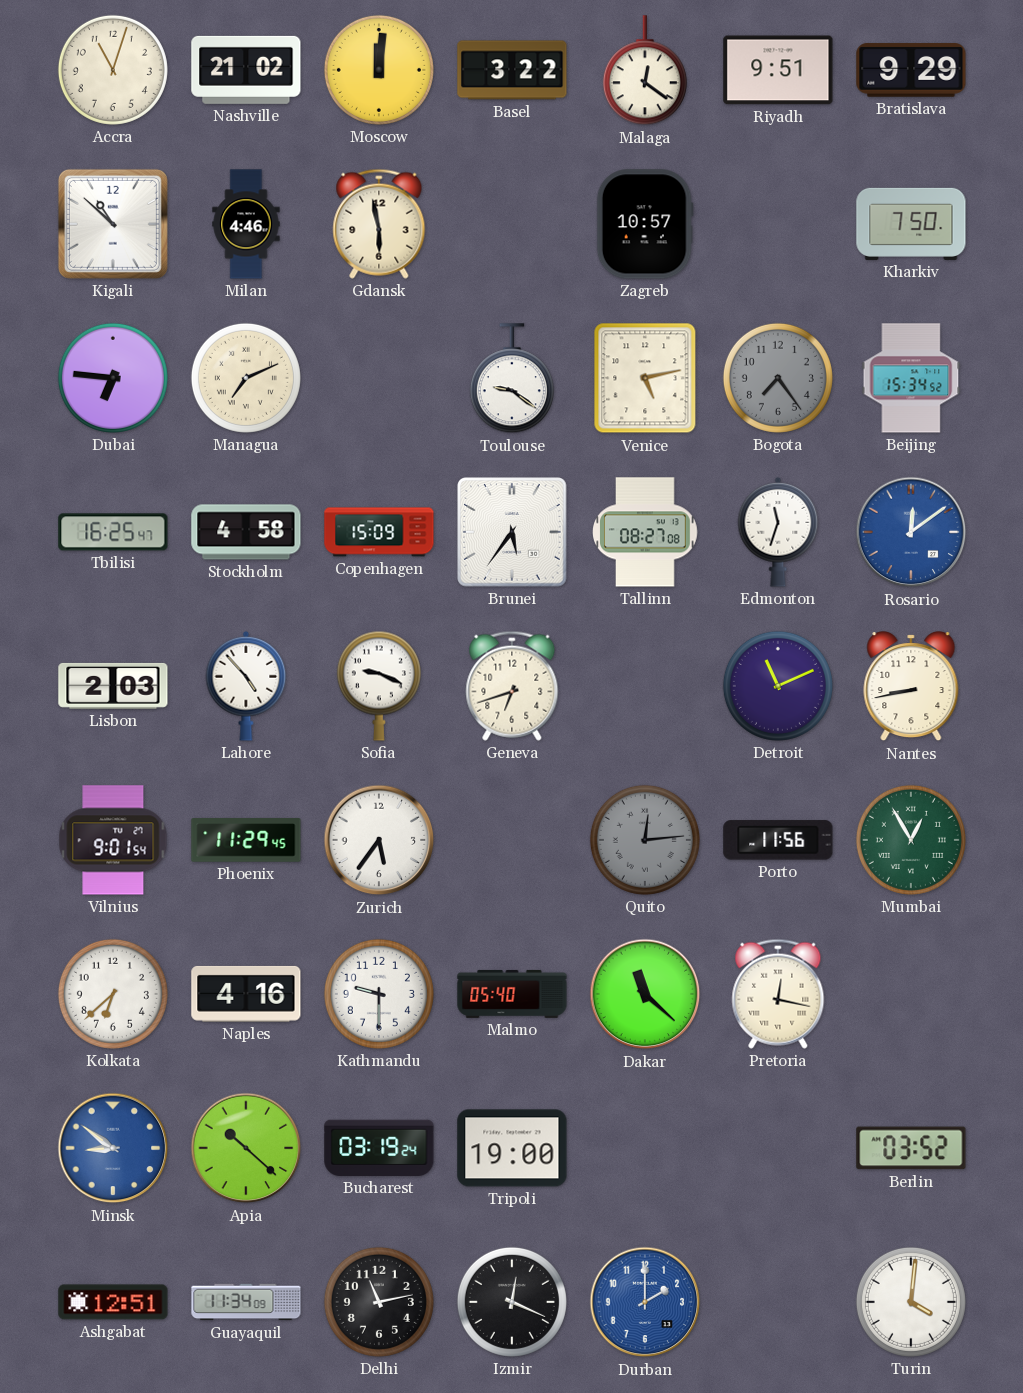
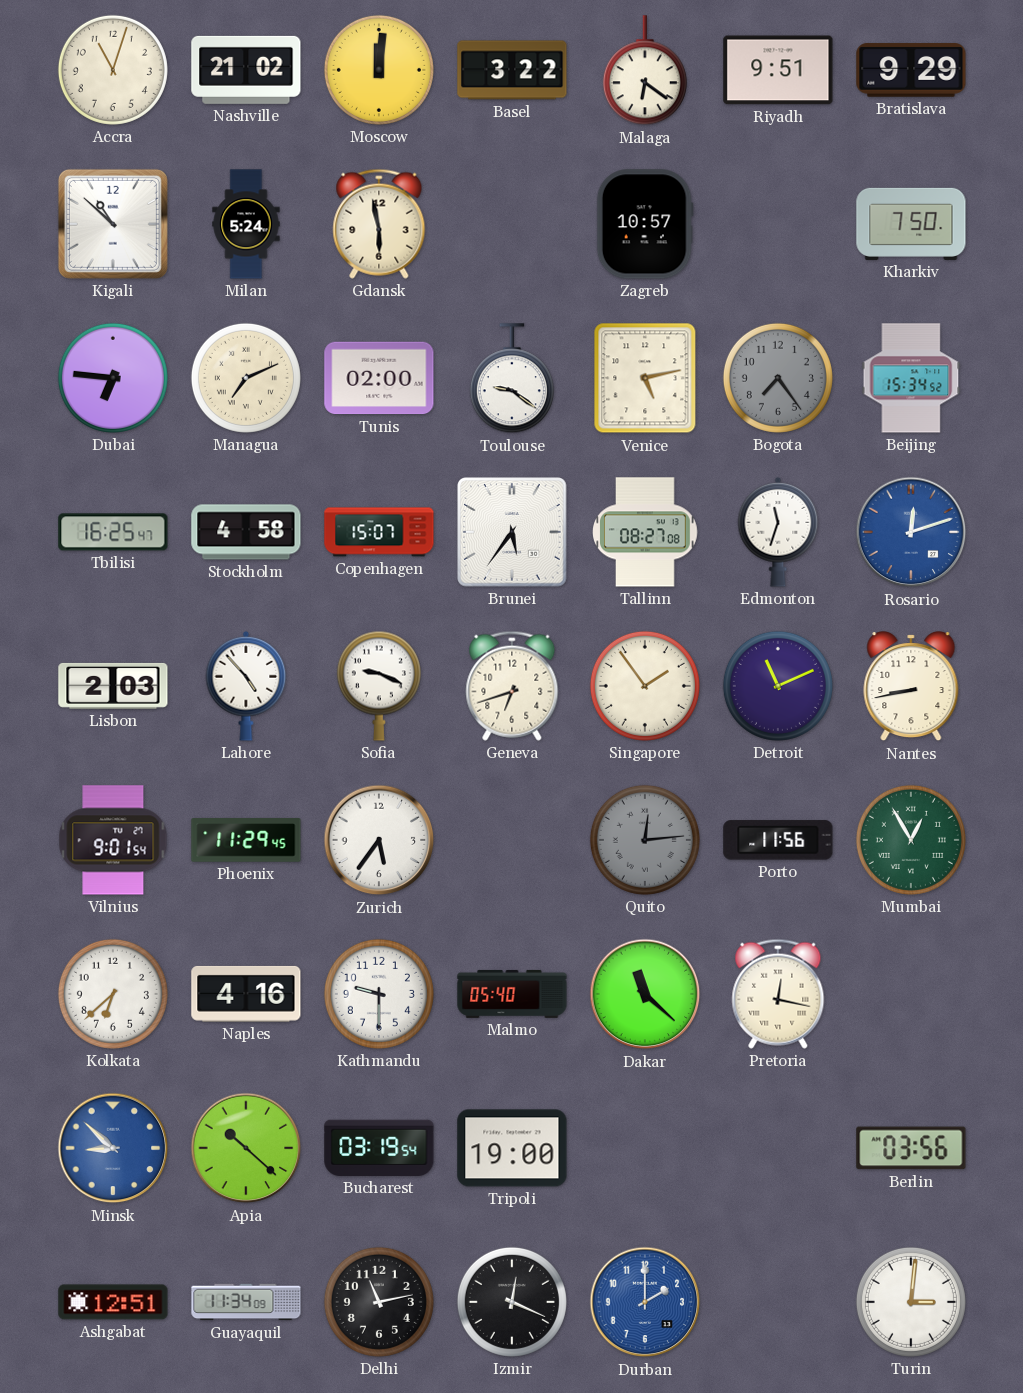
Malaga: 12:21 -> 6:21
Milan: 4:46 -> 5:24
Tunis: none -> 02:00
Copenhagen: 15:09 -> 15:07
Rosario: 12:09 -> 12:12
Singapore: none -> 1:54
Minsk: 8:51 -> 8:52
Bucharest: 03:19:24 -> 03:19:54
Berlin: 03:52 -> 03:56
Turin: 4:01 -> 3:01
